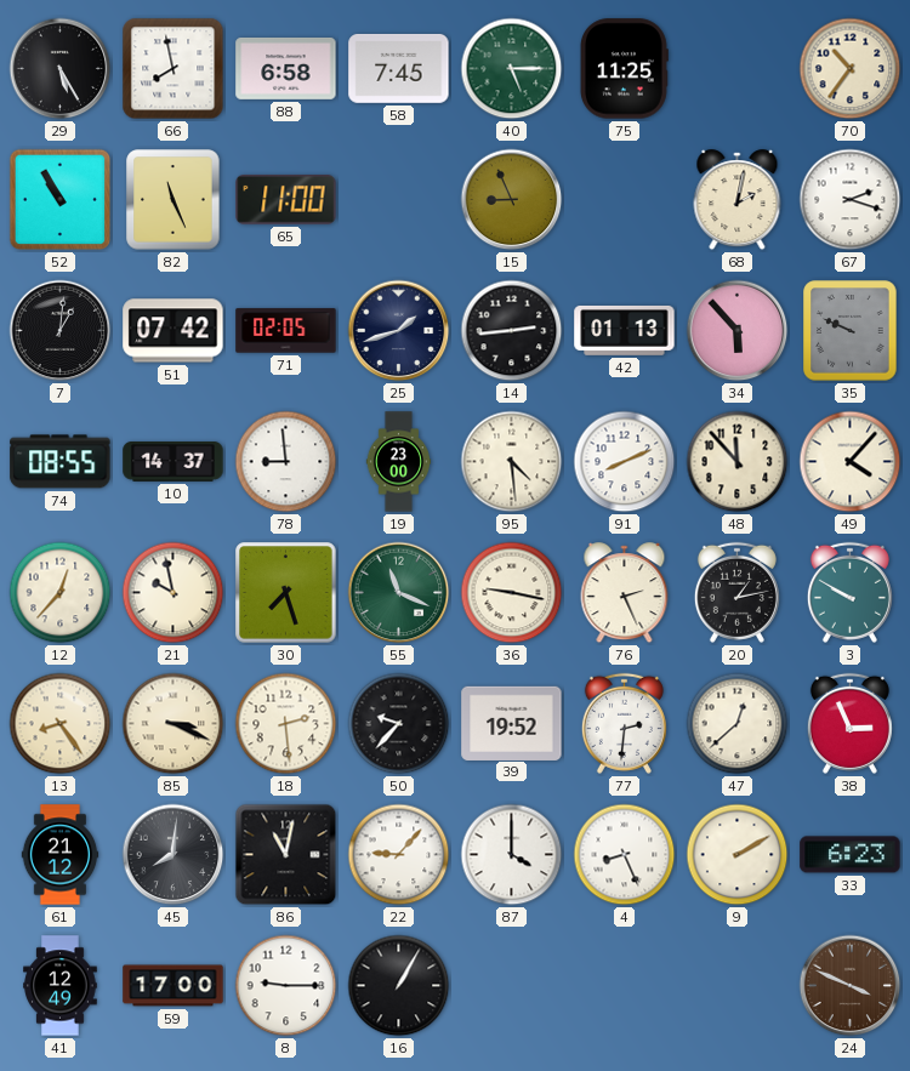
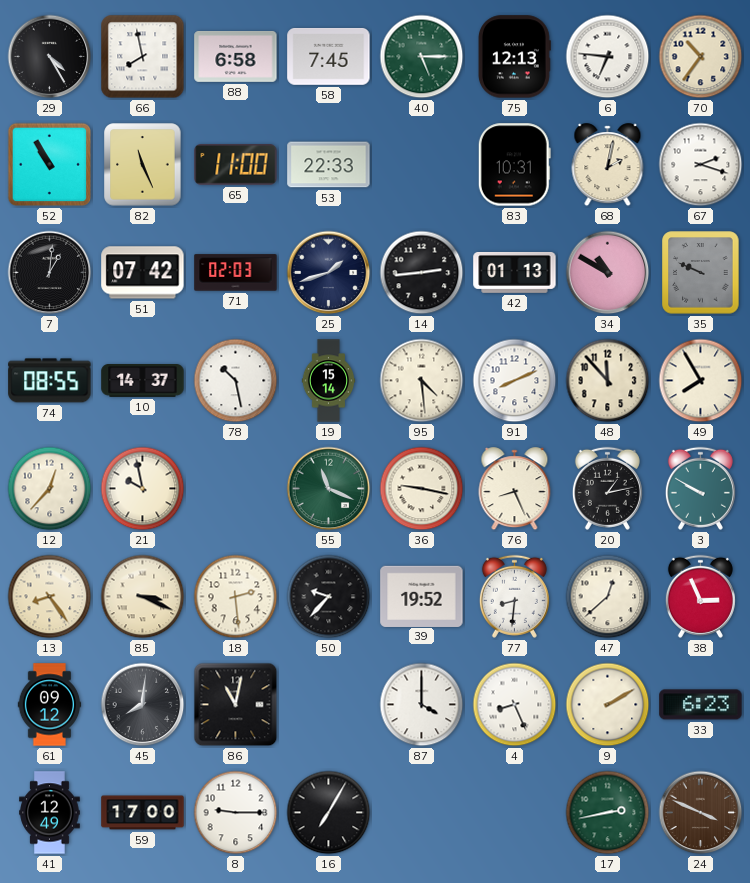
29: 5:25 -> 4:25
75: 11:25 -> 12:13
6: none -> 6:46
53: none -> 22:33
15: 8:56 -> none
83: none -> 10:31
71: 02:05 -> 02:03
34: 5:53 -> 10:50
78: 8:59 -> 10:28
19: 23:00 -> 15:14
49: 4:07 -> 7:55
30: 7:27 -> none
76: 2:26 -> 8:26
77: 2:31 -> 8:31
61: 21:12 -> 09:12
22: 9:07 -> none
16: 1:05 -> 7:05
17: none -> 2:43
